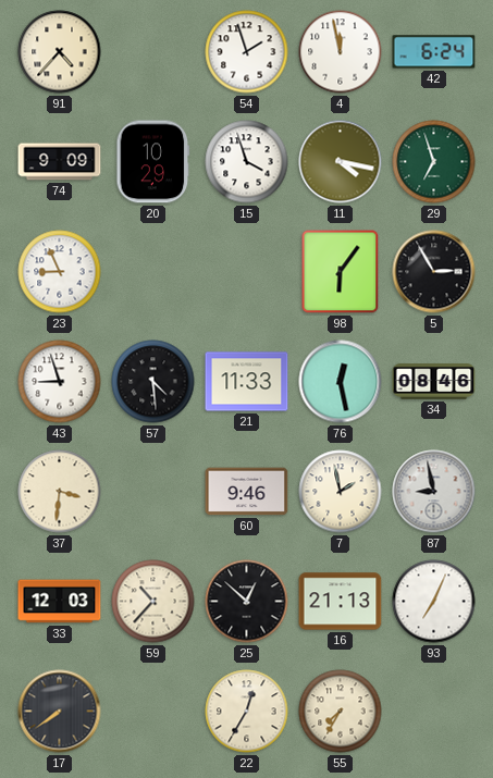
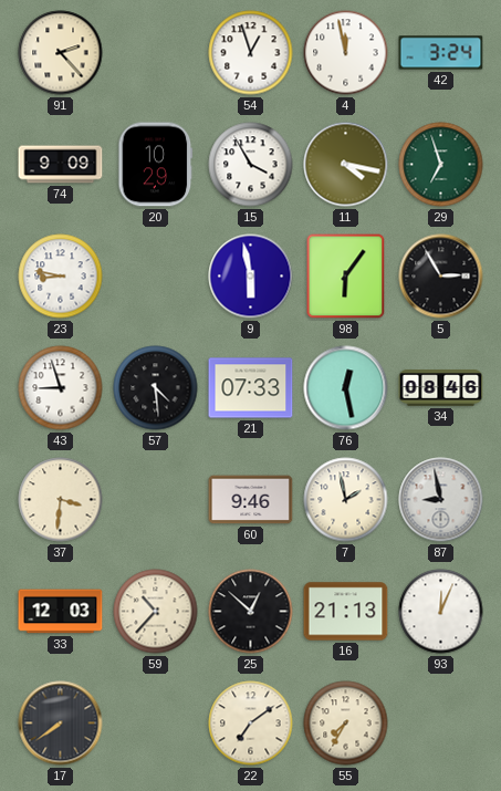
91: 4:37 -> 2:23
54: 1:57 -> 12:57
42: 6:24 -> 3:24
15: 3:57 -> 3:55
23: 8:56 -> 8:47
9: none -> 5:58
21: 11:33 -> 07:33
93: 7:04 -> 12:04
22: 12:35 -> 7:09
